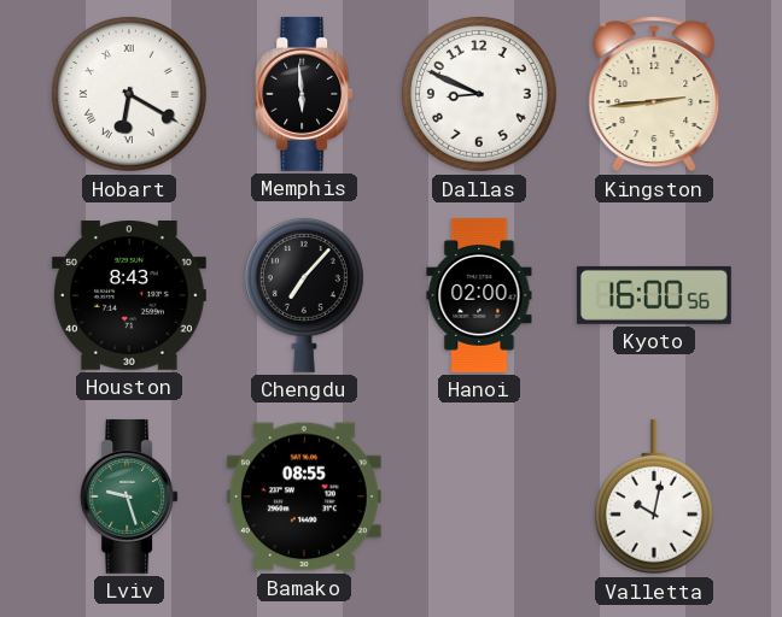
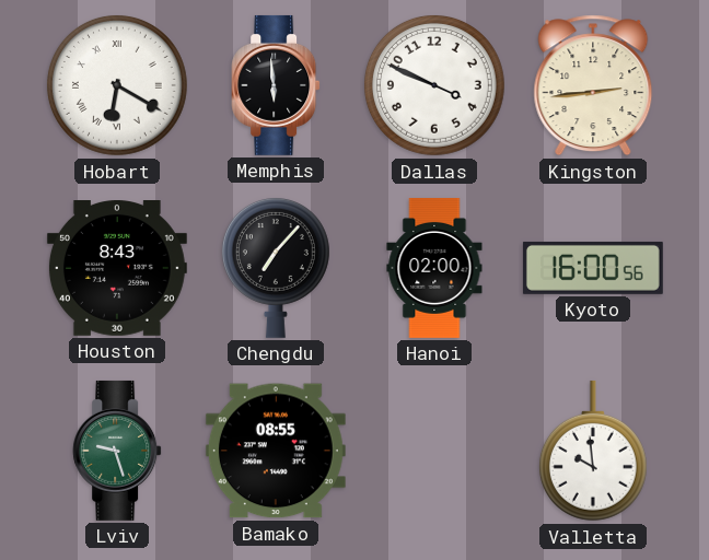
Dallas: 8:49 -> 3:49
Valletta: 10:02 -> 9:59
